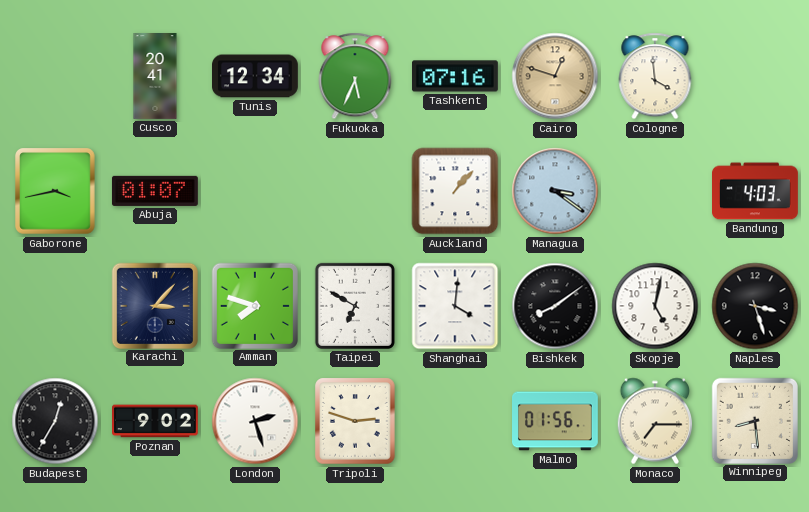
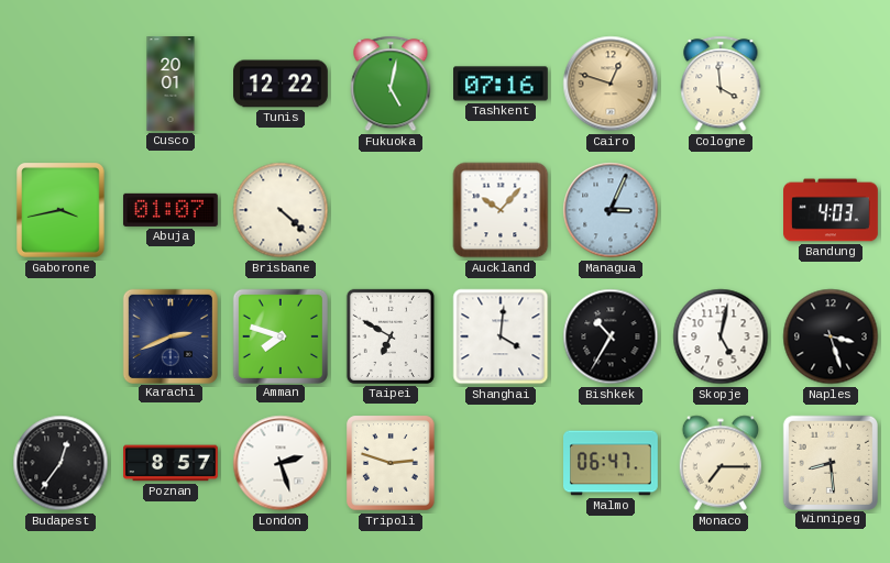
Cusco: 20:41 -> 20:01
Tunis: 12:34 -> 12:22
Fukuoka: 5:34 -> 5:02
Brisbane: none -> 4:22
Auckland: 1:07 -> 10:07
Managua: 3:21 -> 3:04
Karachi: 3:07 -> 2:41
Bishkek: 8:09 -> 10:35
Budapest: 12:35 -> 12:36
Poznan: 9:02 -> 8:57
Malmo: 01:56 -> 06:47
